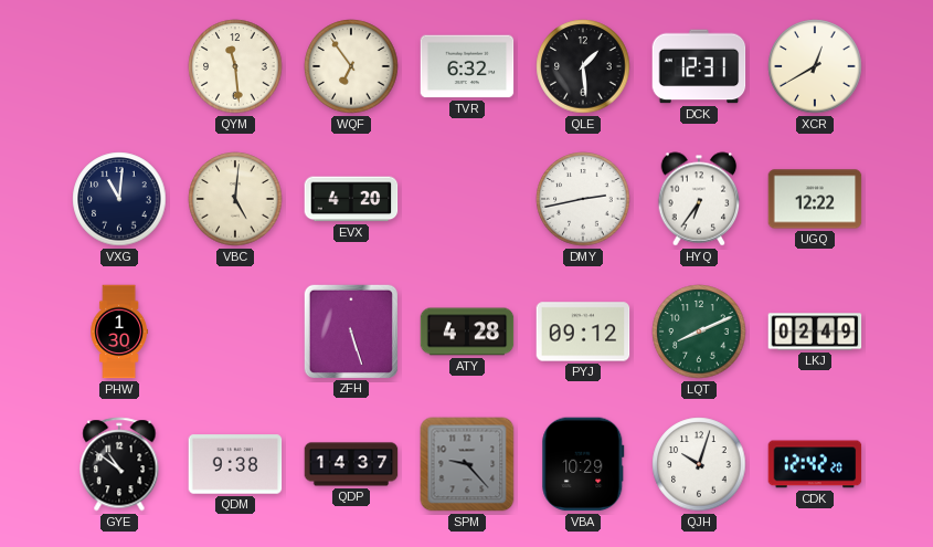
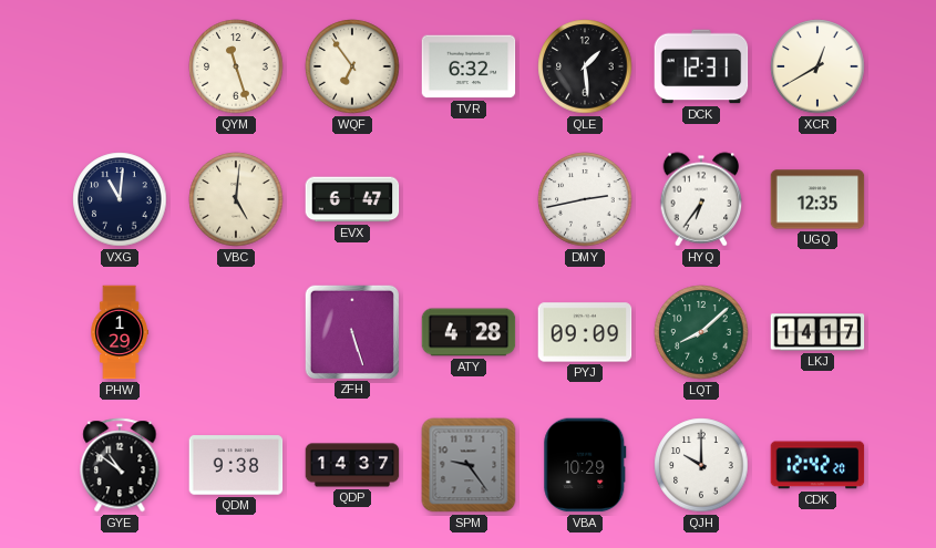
QYM: 11:29 -> 11:27
EVX: 4:20 -> 6:47
UGQ: 12:22 -> 12:35
PHW: 1:30 -> 1:29
PYJ: 09:12 -> 09:09
LQT: 8:11 -> 8:08
LKJ: 02:49 -> 14:17
SPM: 9:23 -> 9:24
QJH: 10:03 -> 10:00
